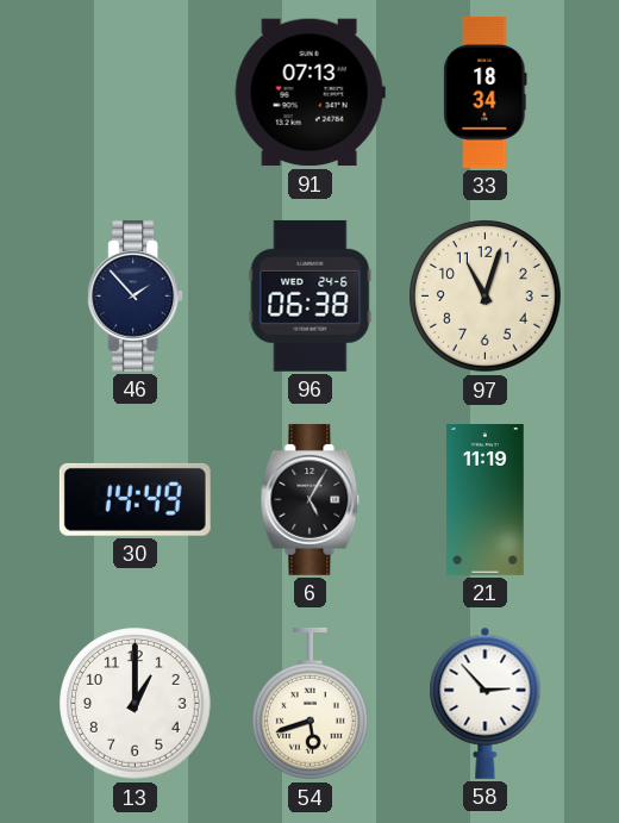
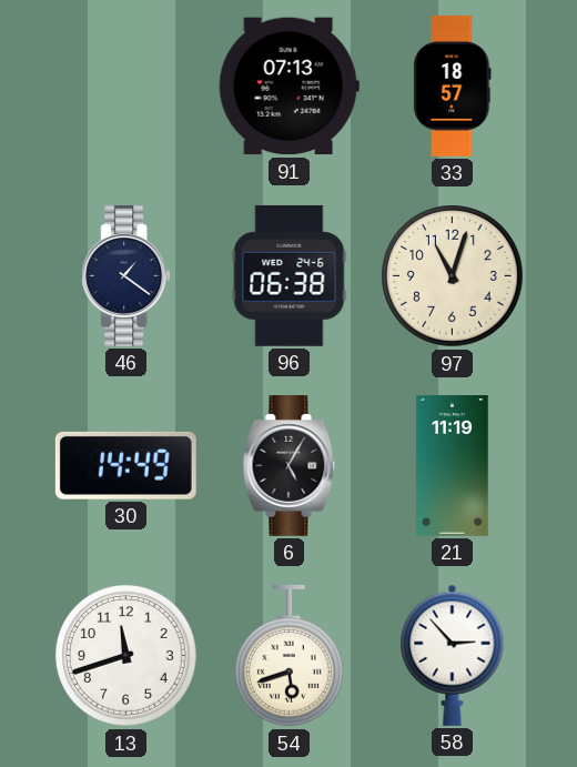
33: 18:34 -> 18:57
46: 1:53 -> 1:21
13: 1:00 -> 11:42
